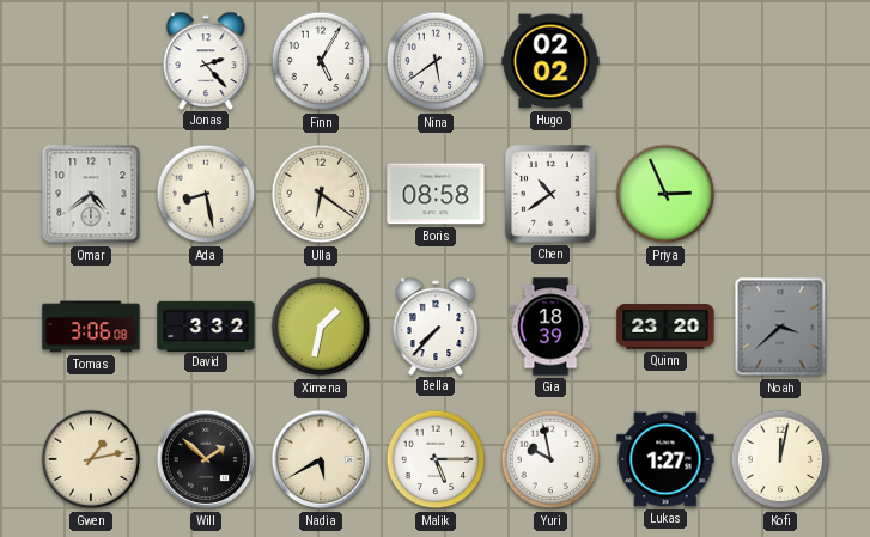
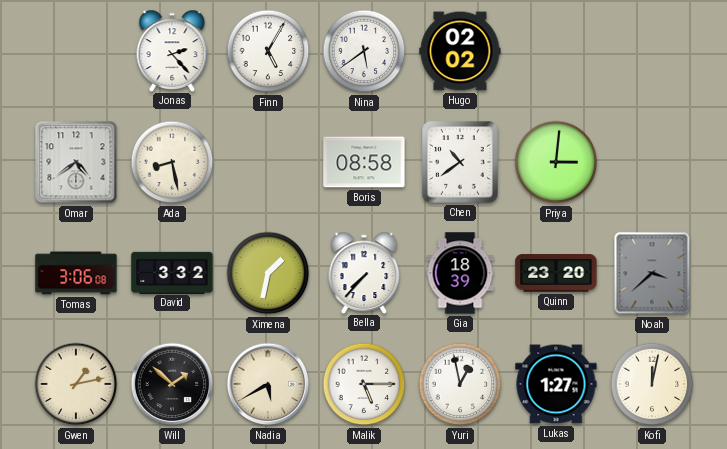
Ulla: 6:21 -> none
Priya: 2:56 -> 3:01
Yuri: 9:58 -> 12:58
